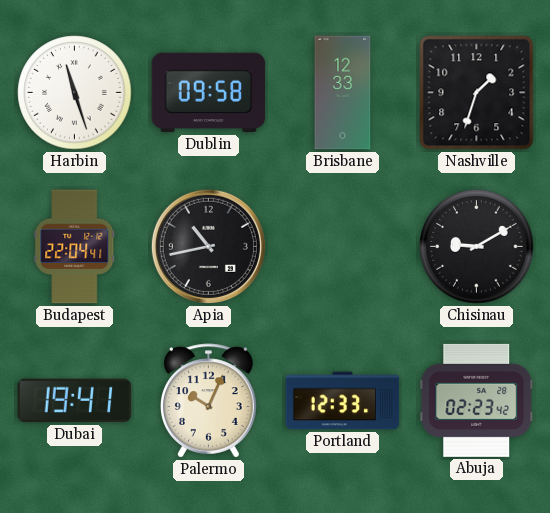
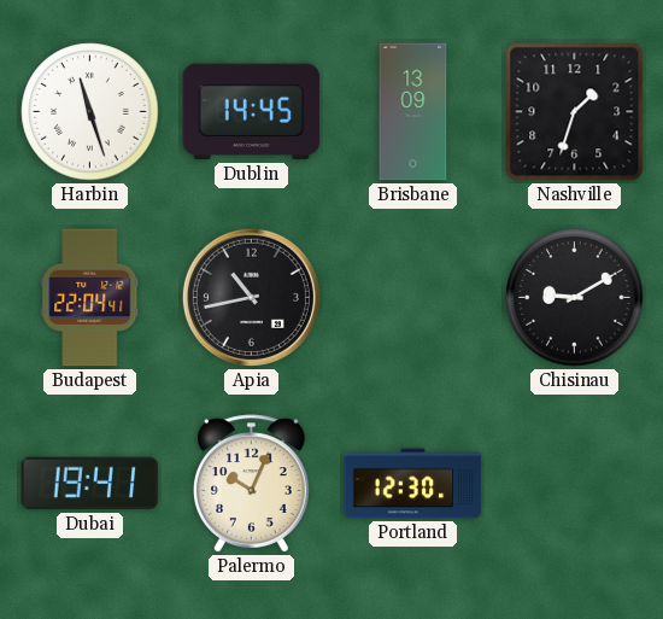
Dublin: 09:58 -> 14:45
Brisbane: 12:33 -> 13:09
Portland: 12:33 -> 12:30
Abuja: 02:23 -> none
